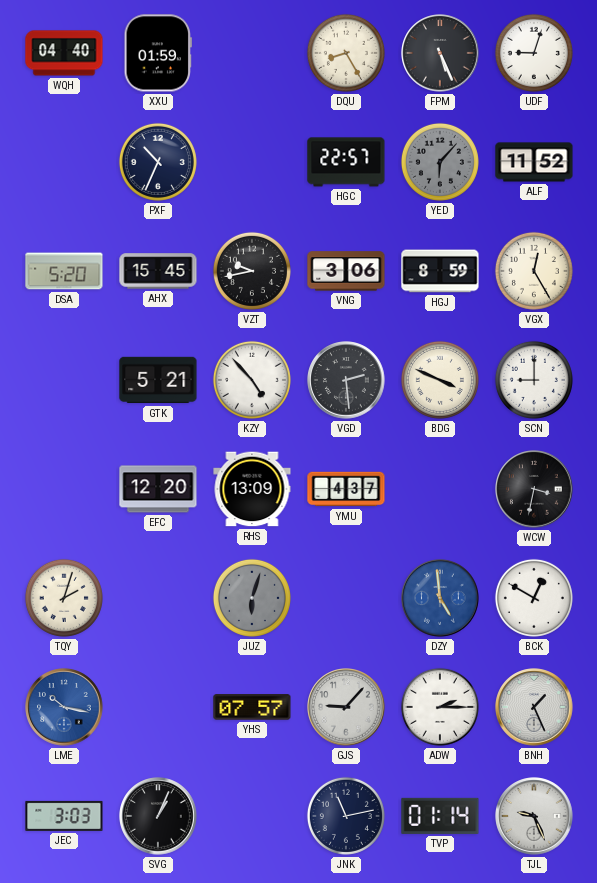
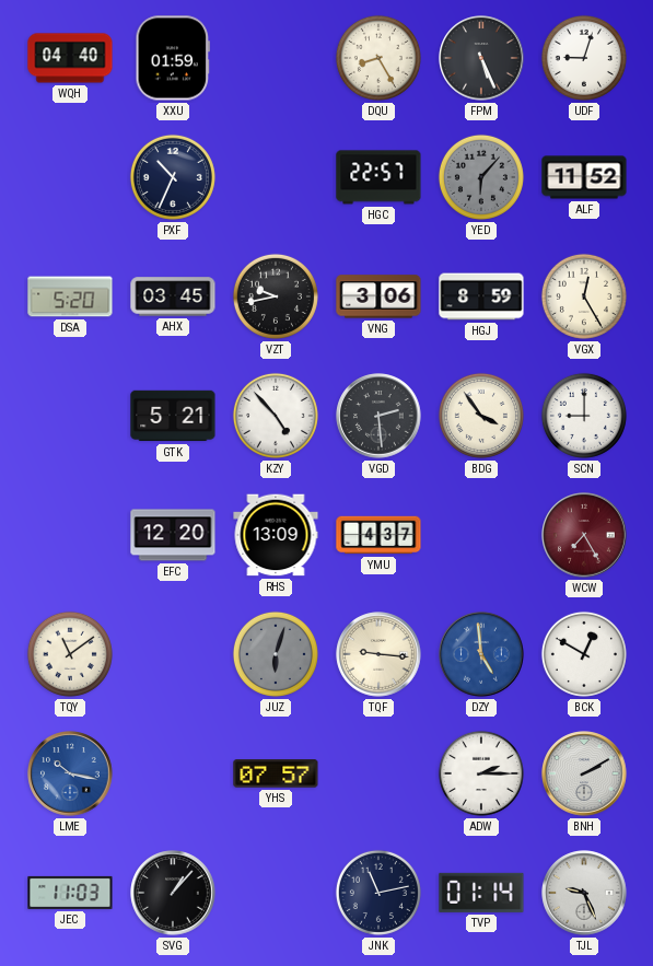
AHX: 15:45 -> 03:45
BDG: 3:49 -> 3:54
WCW: 3:32 -> 7:25
WCW dial: black -> burgundy
TQY: 2:03 -> 11:09
TQF: none -> 9:16
GJS: 9:07 -> none
BNH: 1:26 -> 2:10
JEC: 3:03 -> 11:03
SVG: 1:04 -> 1:07
